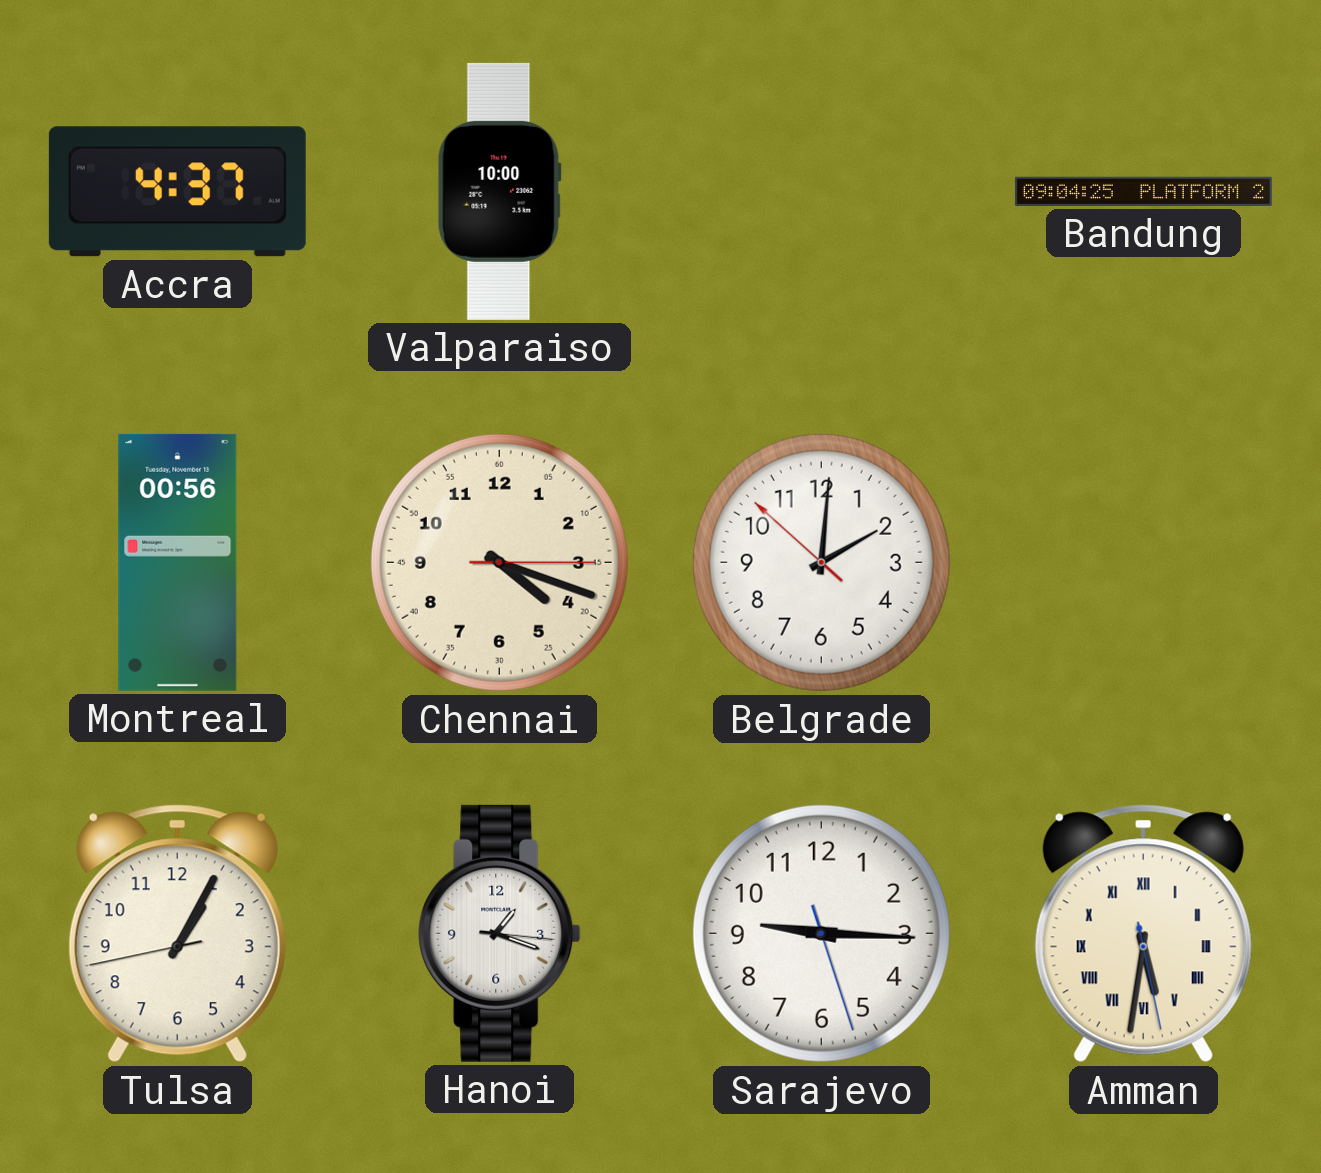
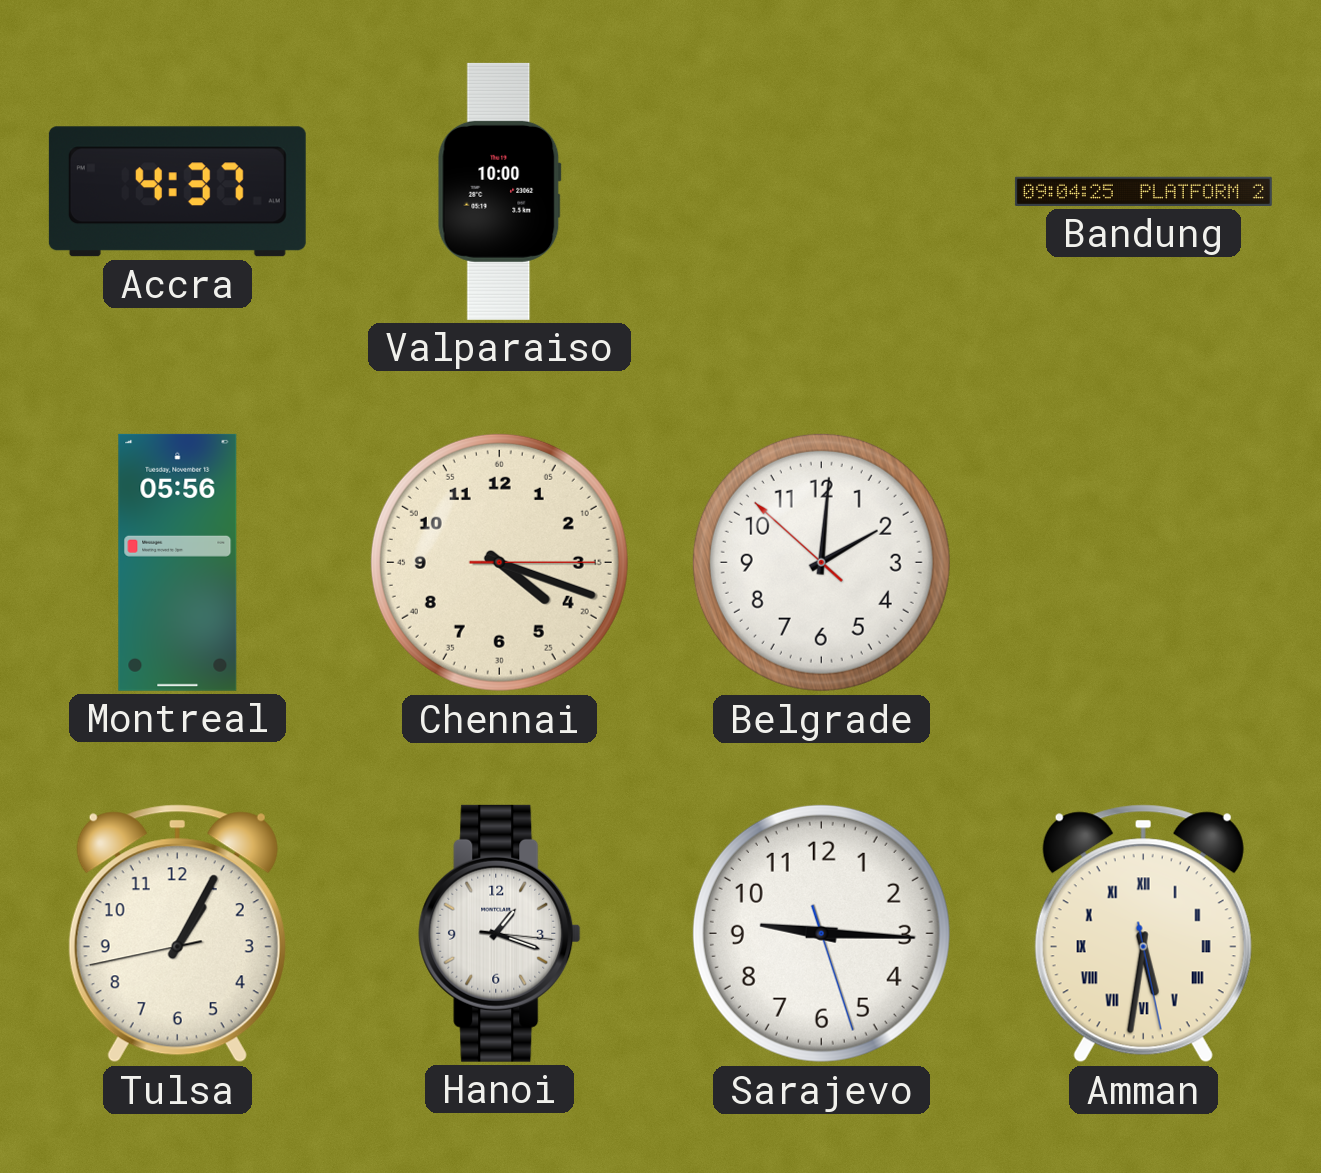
Montreal: 00:56 -> 05:56
